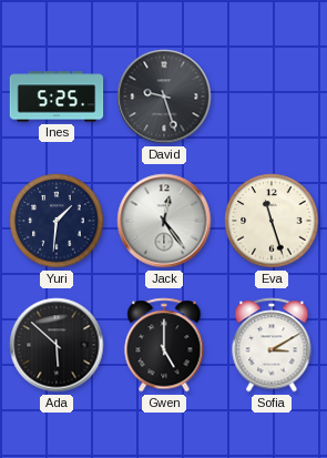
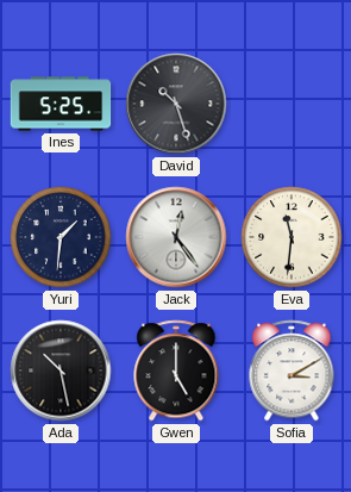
David: 9:27 -> 10:27
Eva: 11:27 -> 11:31
Ada: 5:52 -> 10:28
